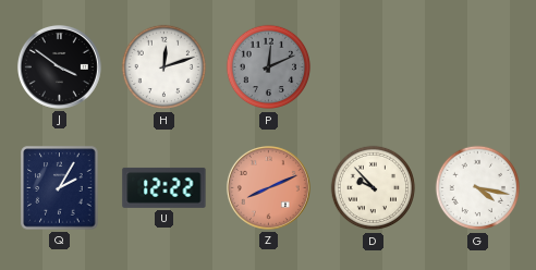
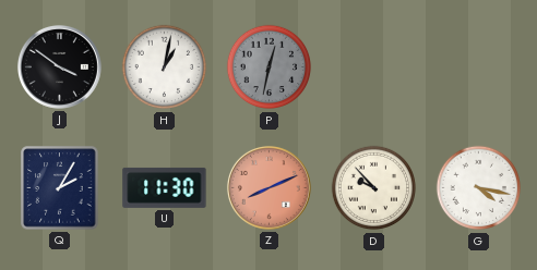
H: 12:12 -> 1:02
P: 12:11 -> 12:32
U: 12:22 -> 11:30
